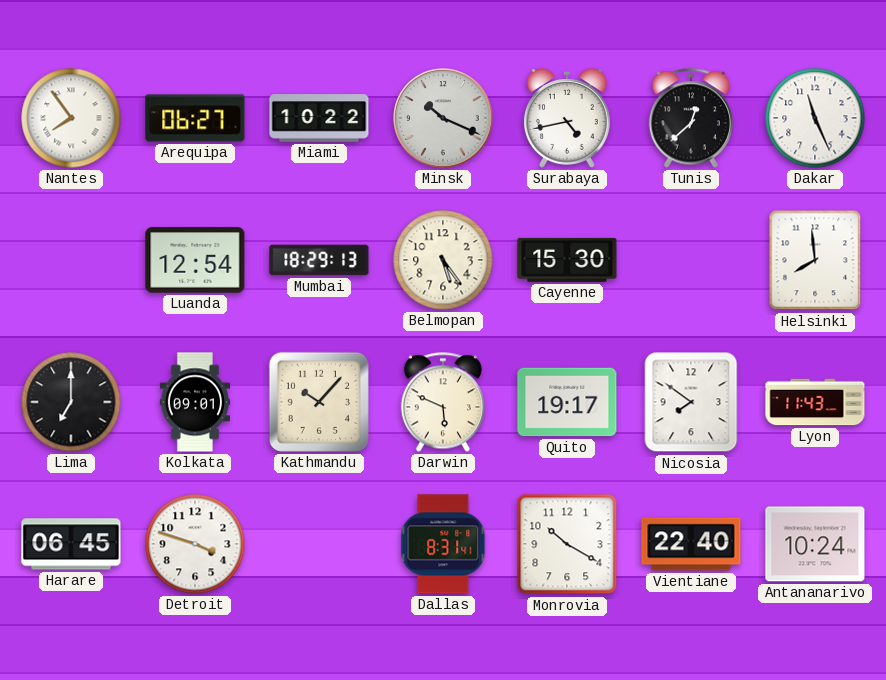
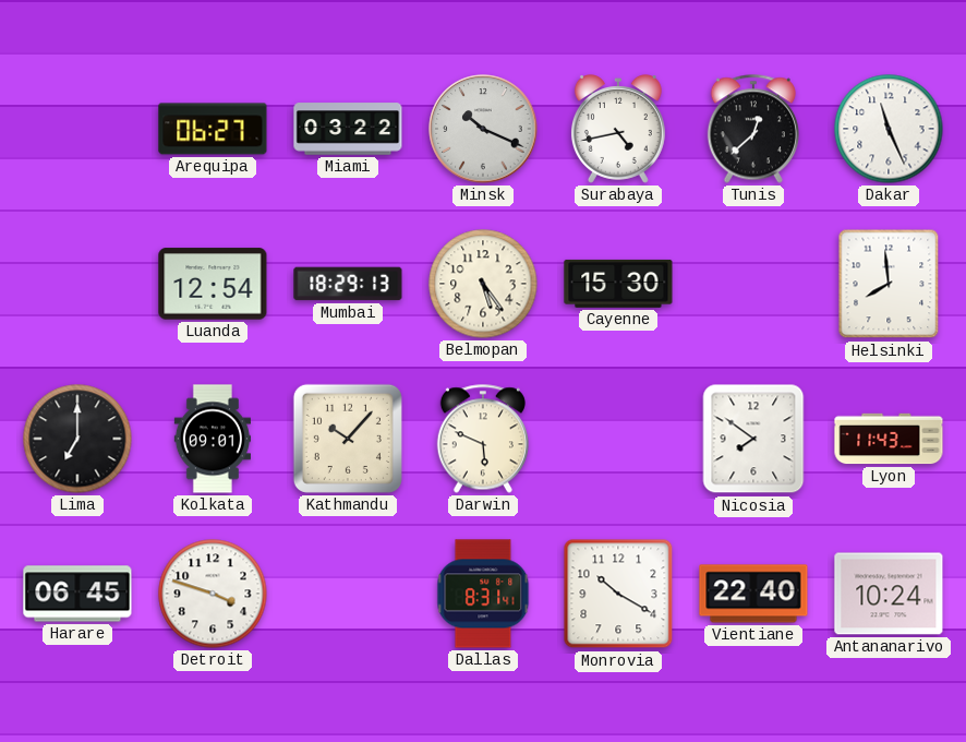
Nantes: 7:54 -> none
Miami: 10:22 -> 03:22
Quito: 19:17 -> none
